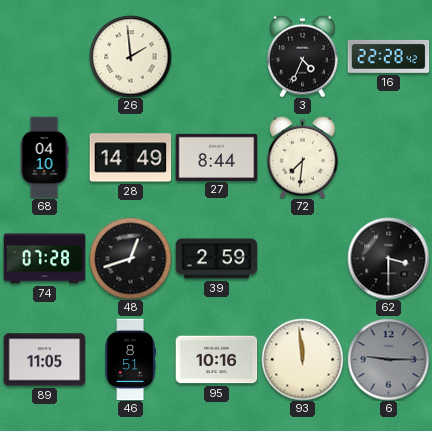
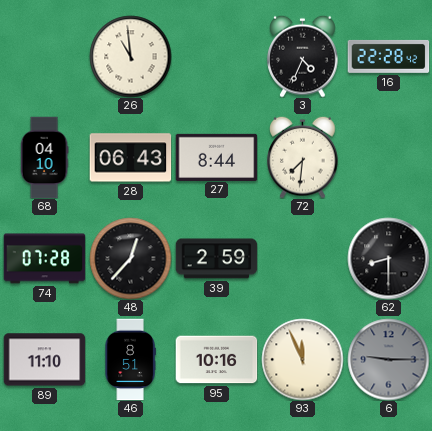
26: 1:59 -> 10:59
28: 14:49 -> 06:43
48: 12:42 -> 12:37
62: 3:30 -> 8:30
89: 11:05 -> 11:10
93: 11:59 -> 11:56
